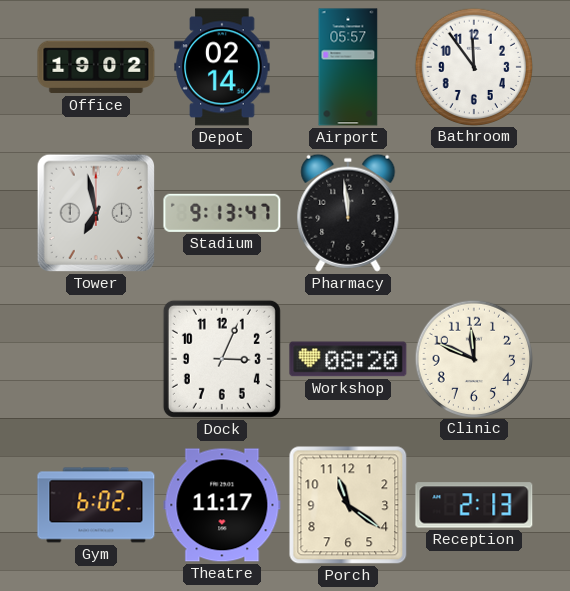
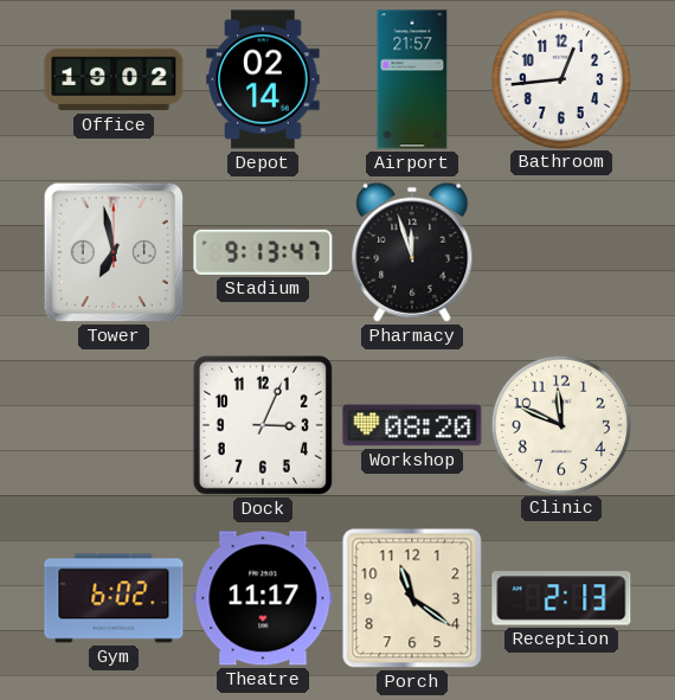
Airport: 05:57 -> 21:57
Bathroom: 11:54 -> 12:44
Pharmacy: 11:59 -> 11:57
